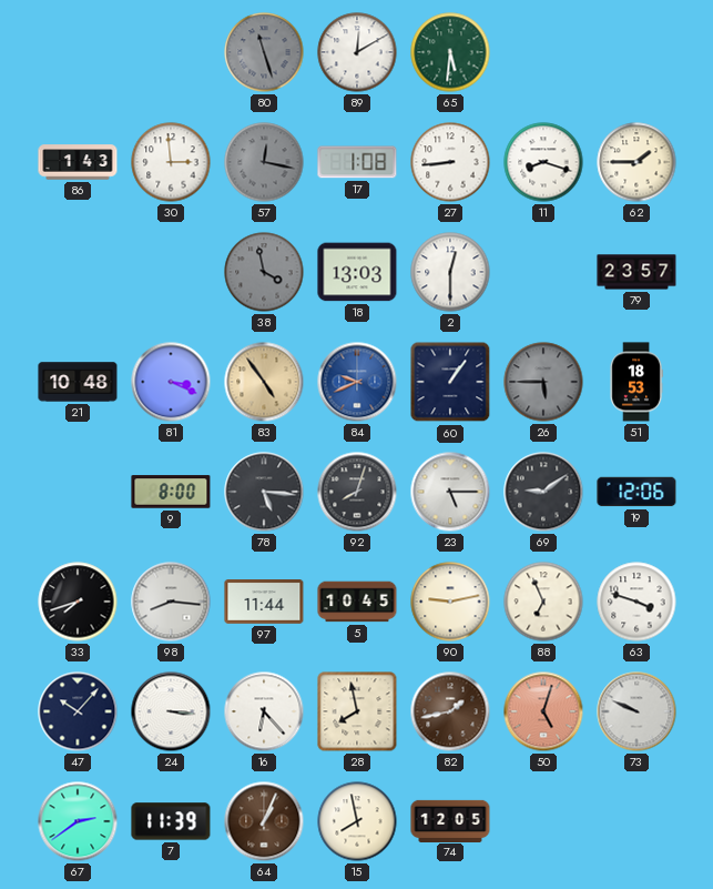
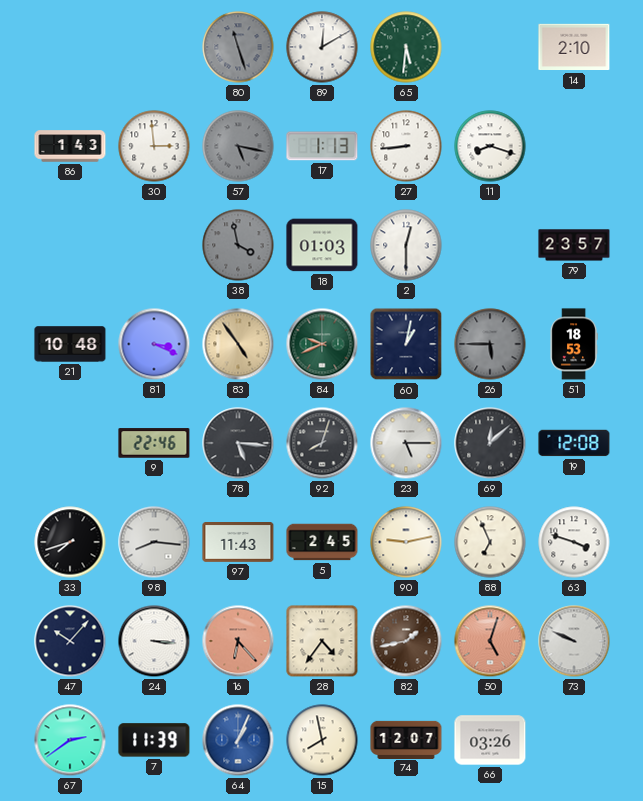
14: none -> 2:10
57: 12:17 -> 5:17
17: 1:08 -> 1:13
62: 1:45 -> none
18: 13:03 -> 01:03
84 dial: blue -> green
60: 1:06 -> 1:02
9: 8:00 -> 22:46
69: 9:09 -> 12:08
19: 12:06 -> 12:08
97: 11:44 -> 11:43
5: 10:45 -> 2:45
16 dial: white -> salmon
28: 7:58 -> 4:36
64 dial: brown -> blue
74: 12:05 -> 12:07
66: none -> 03:26
